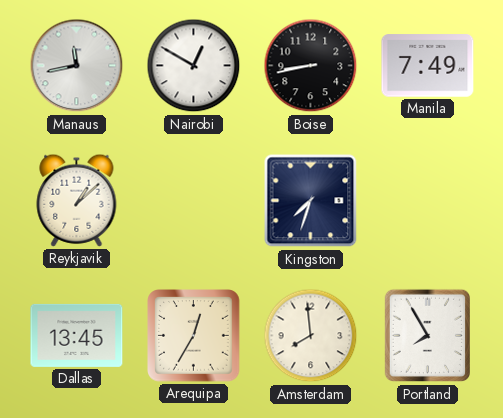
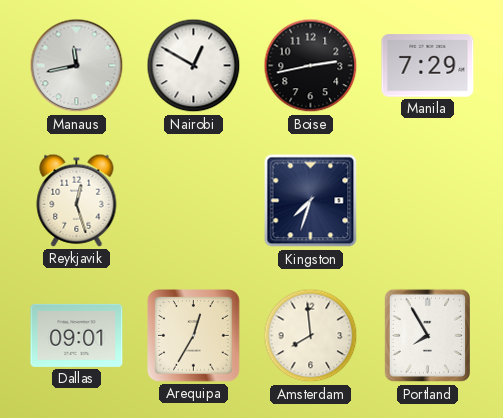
Boise: 8:43 -> 2:43
Manila: 7:49 -> 7:29
Reykjavik: 1:08 -> 12:27
Dallas: 13:45 -> 09:01
